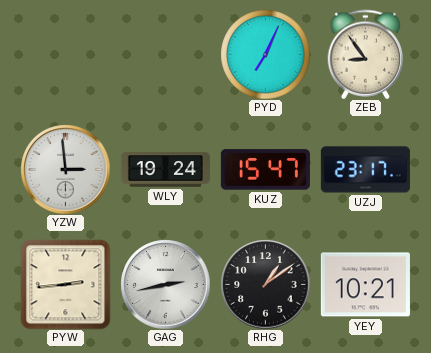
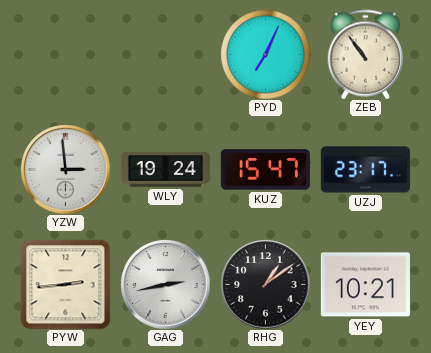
ZEB: 8:54 -> 10:54
